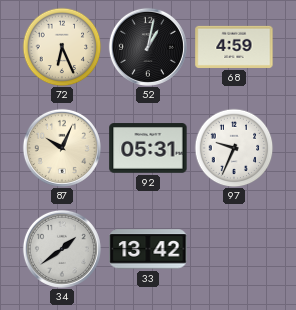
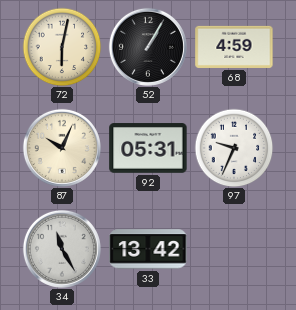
72: 6:26 -> 6:02
52: 1:02 -> 1:05
34: 1:39 -> 11:25
